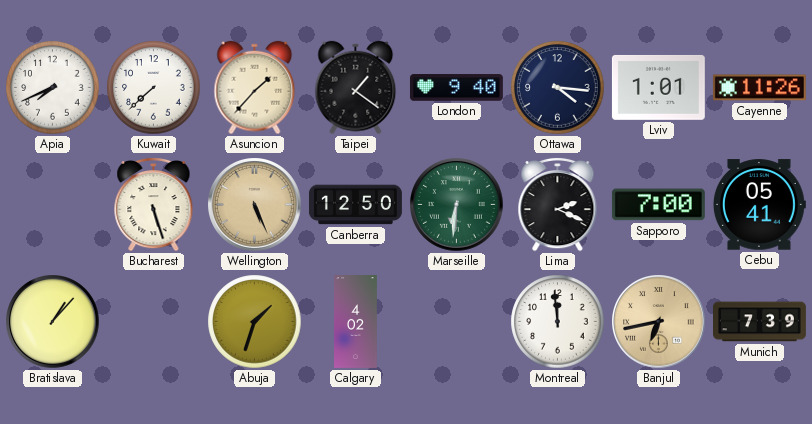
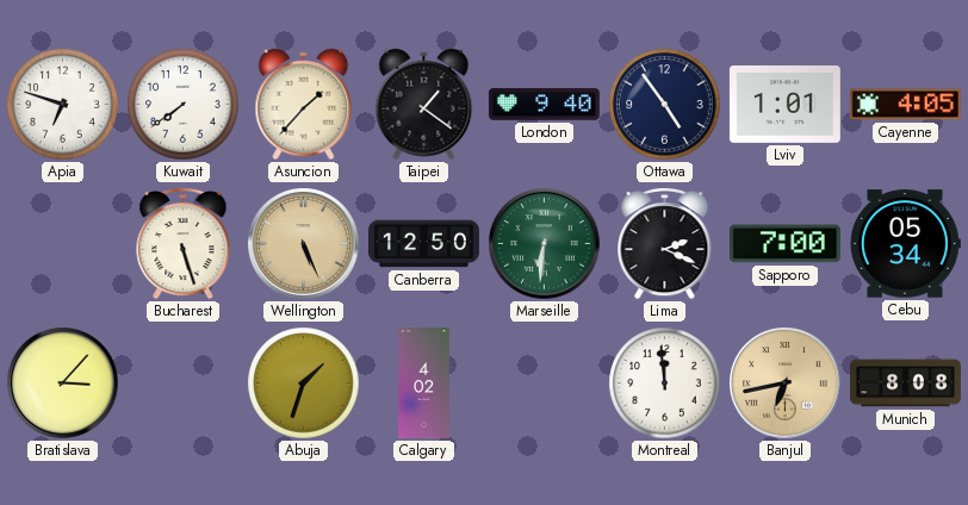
Apia: 7:41 -> 6:48
Kuwait: 7:38 -> 7:39
Ottawa: 4:16 -> 4:54
Cayenne: 11:26 -> 4:05
Cebu: 05:41 -> 05:34
Bratislava: 1:07 -> 3:07
Munich: 7:39 -> 8:08
